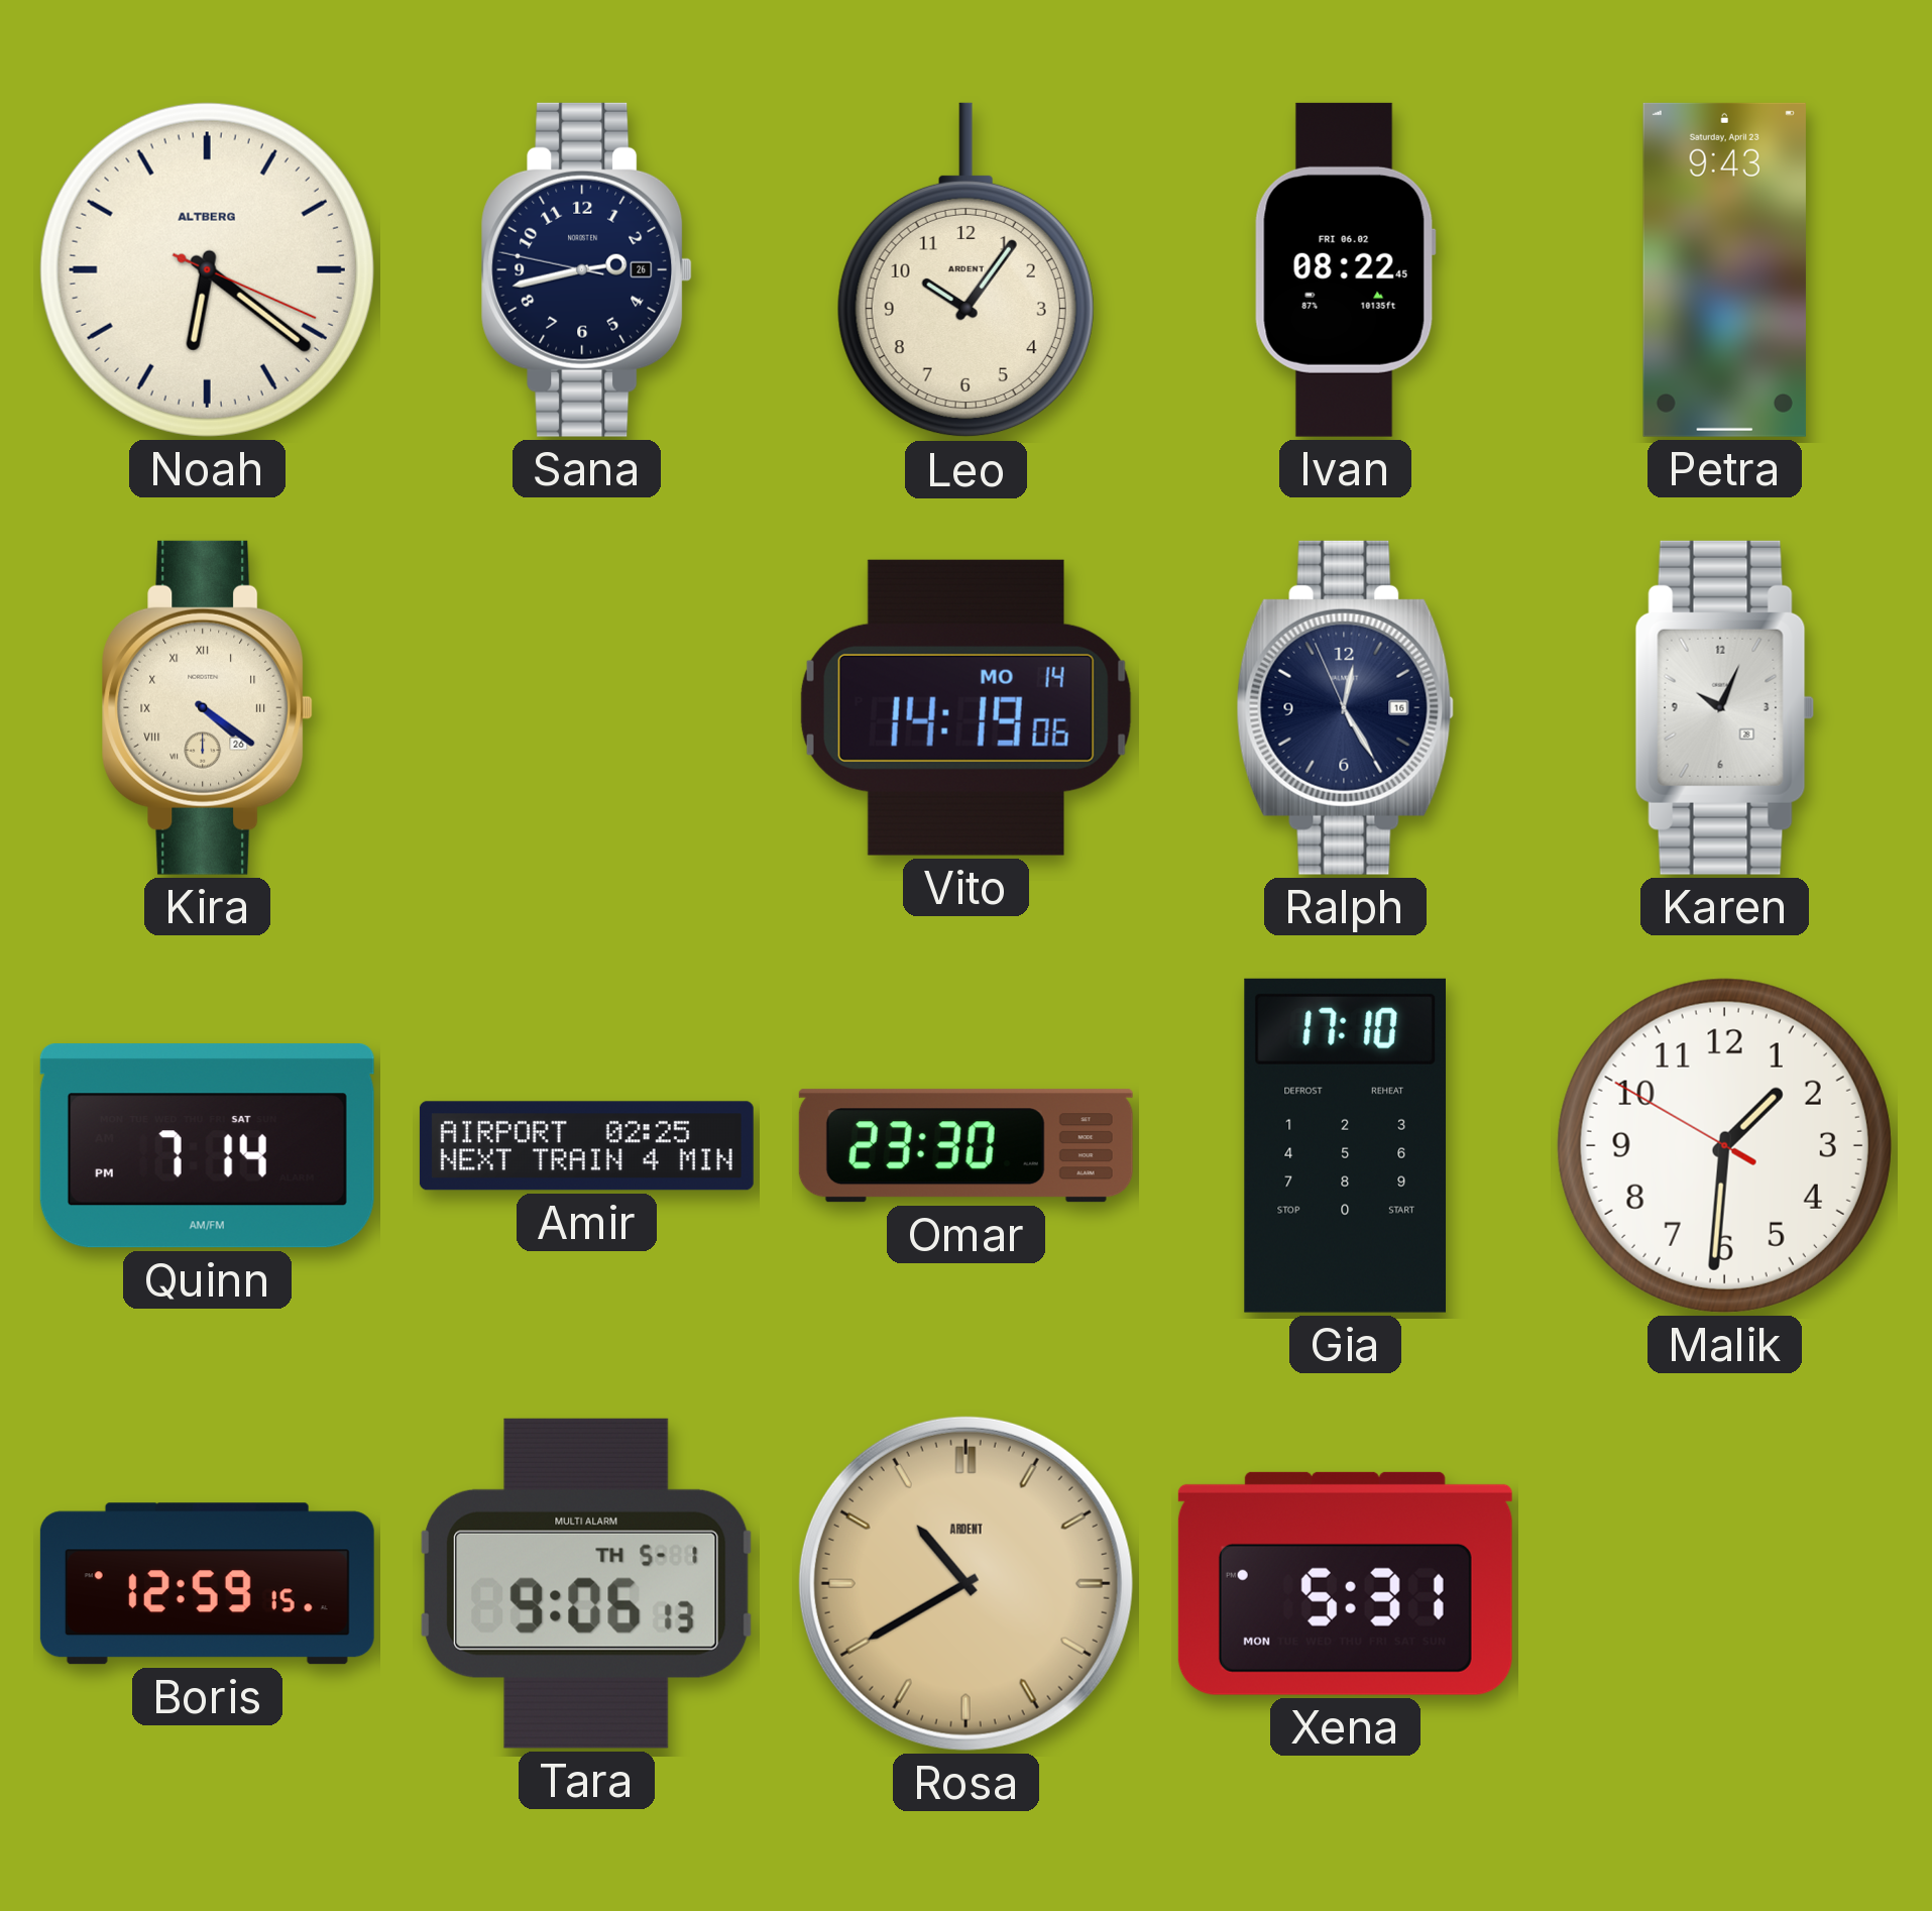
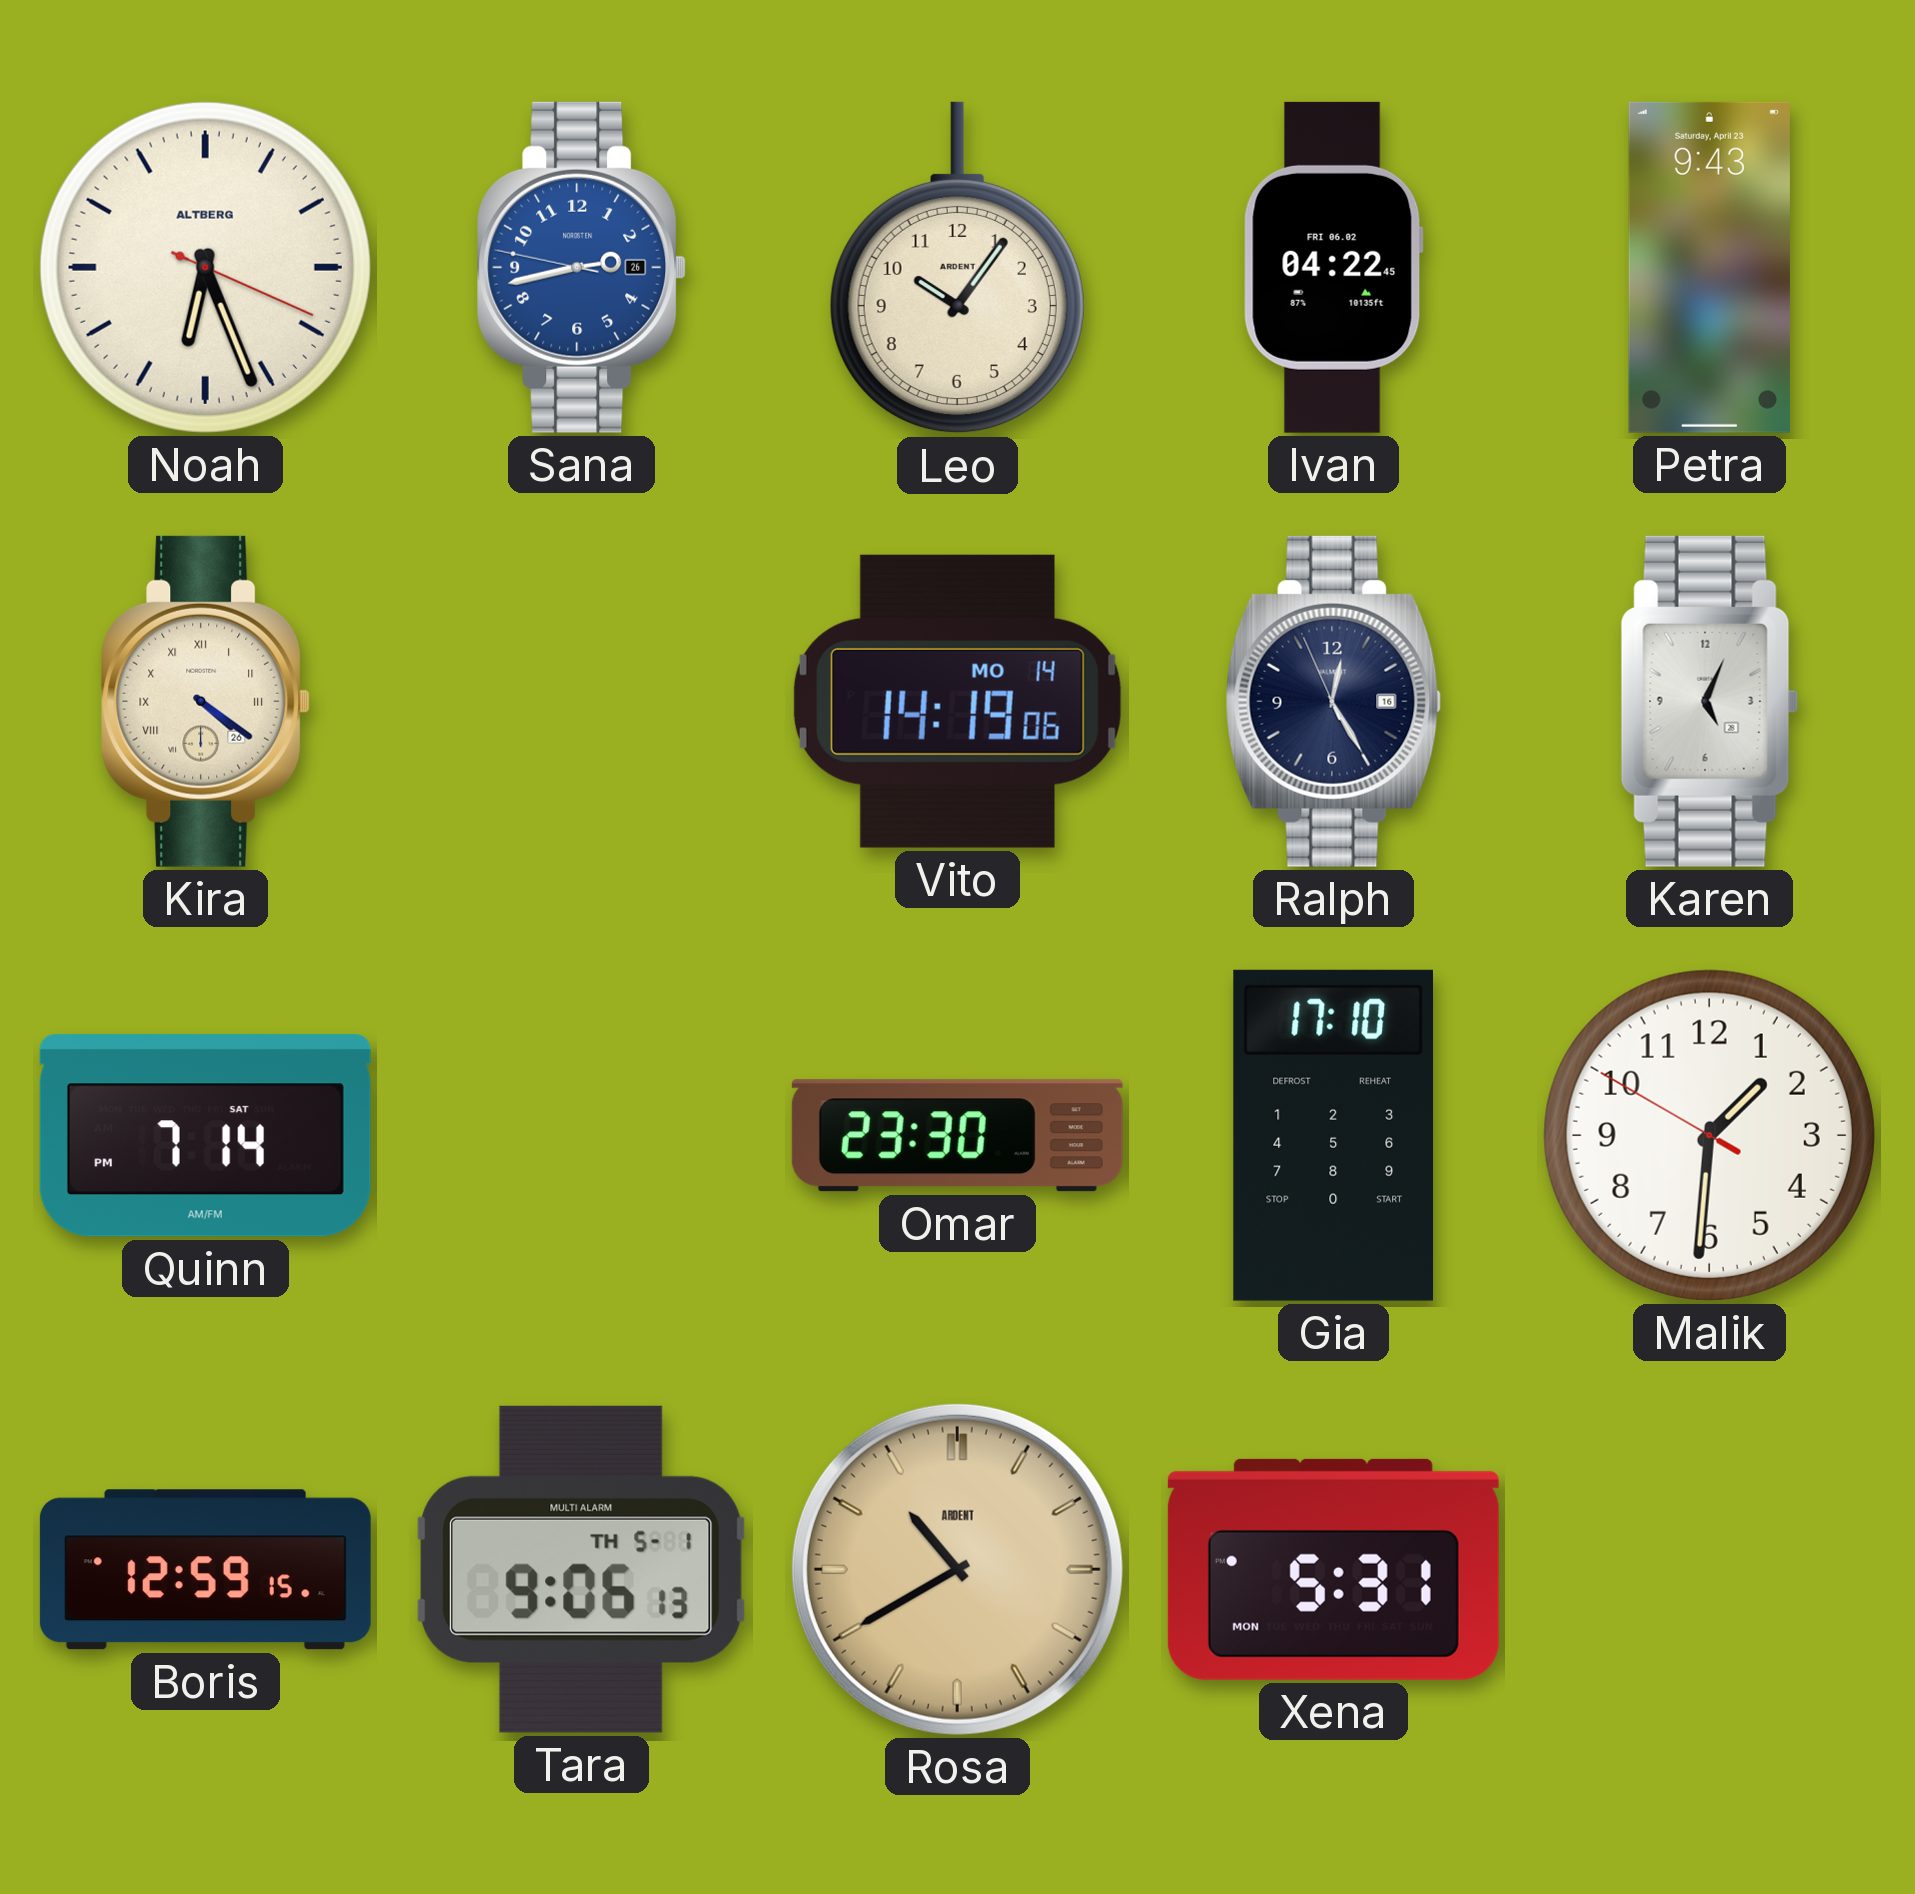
Noah: 6:21 -> 6:26
Sana dial: navy -> blue
Ivan: 08:22 -> 04:22
Karen: 10:04 -> 5:04
Amir: 02:25 -> none
